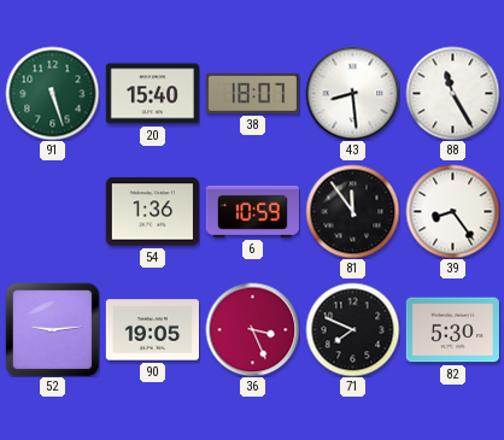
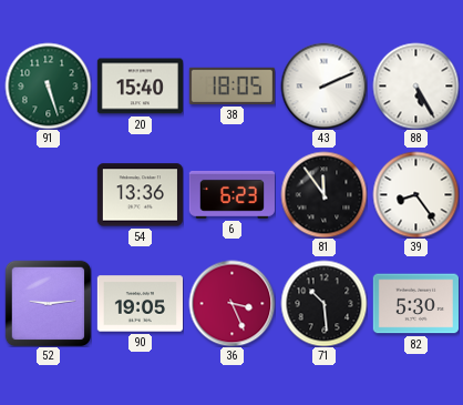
38: 18:07 -> 18:05
43: 8:29 -> 2:11
88: 11:25 -> 5:25
54: 1:36 -> 13:36
6: 10:59 -> 6:23
71: 7:49 -> 10:29
